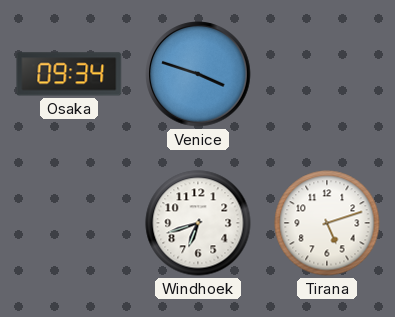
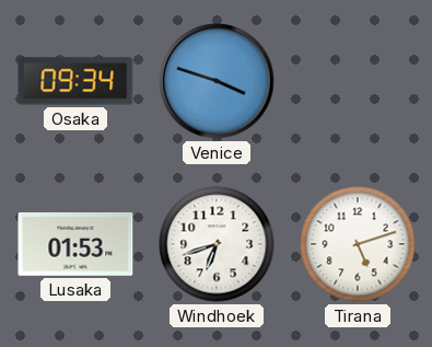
Lusaka: none -> 01:53
